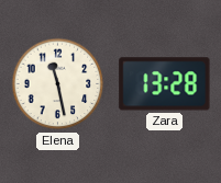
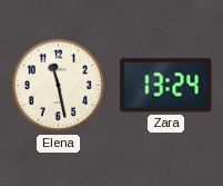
Zara: 13:28 -> 13:24
